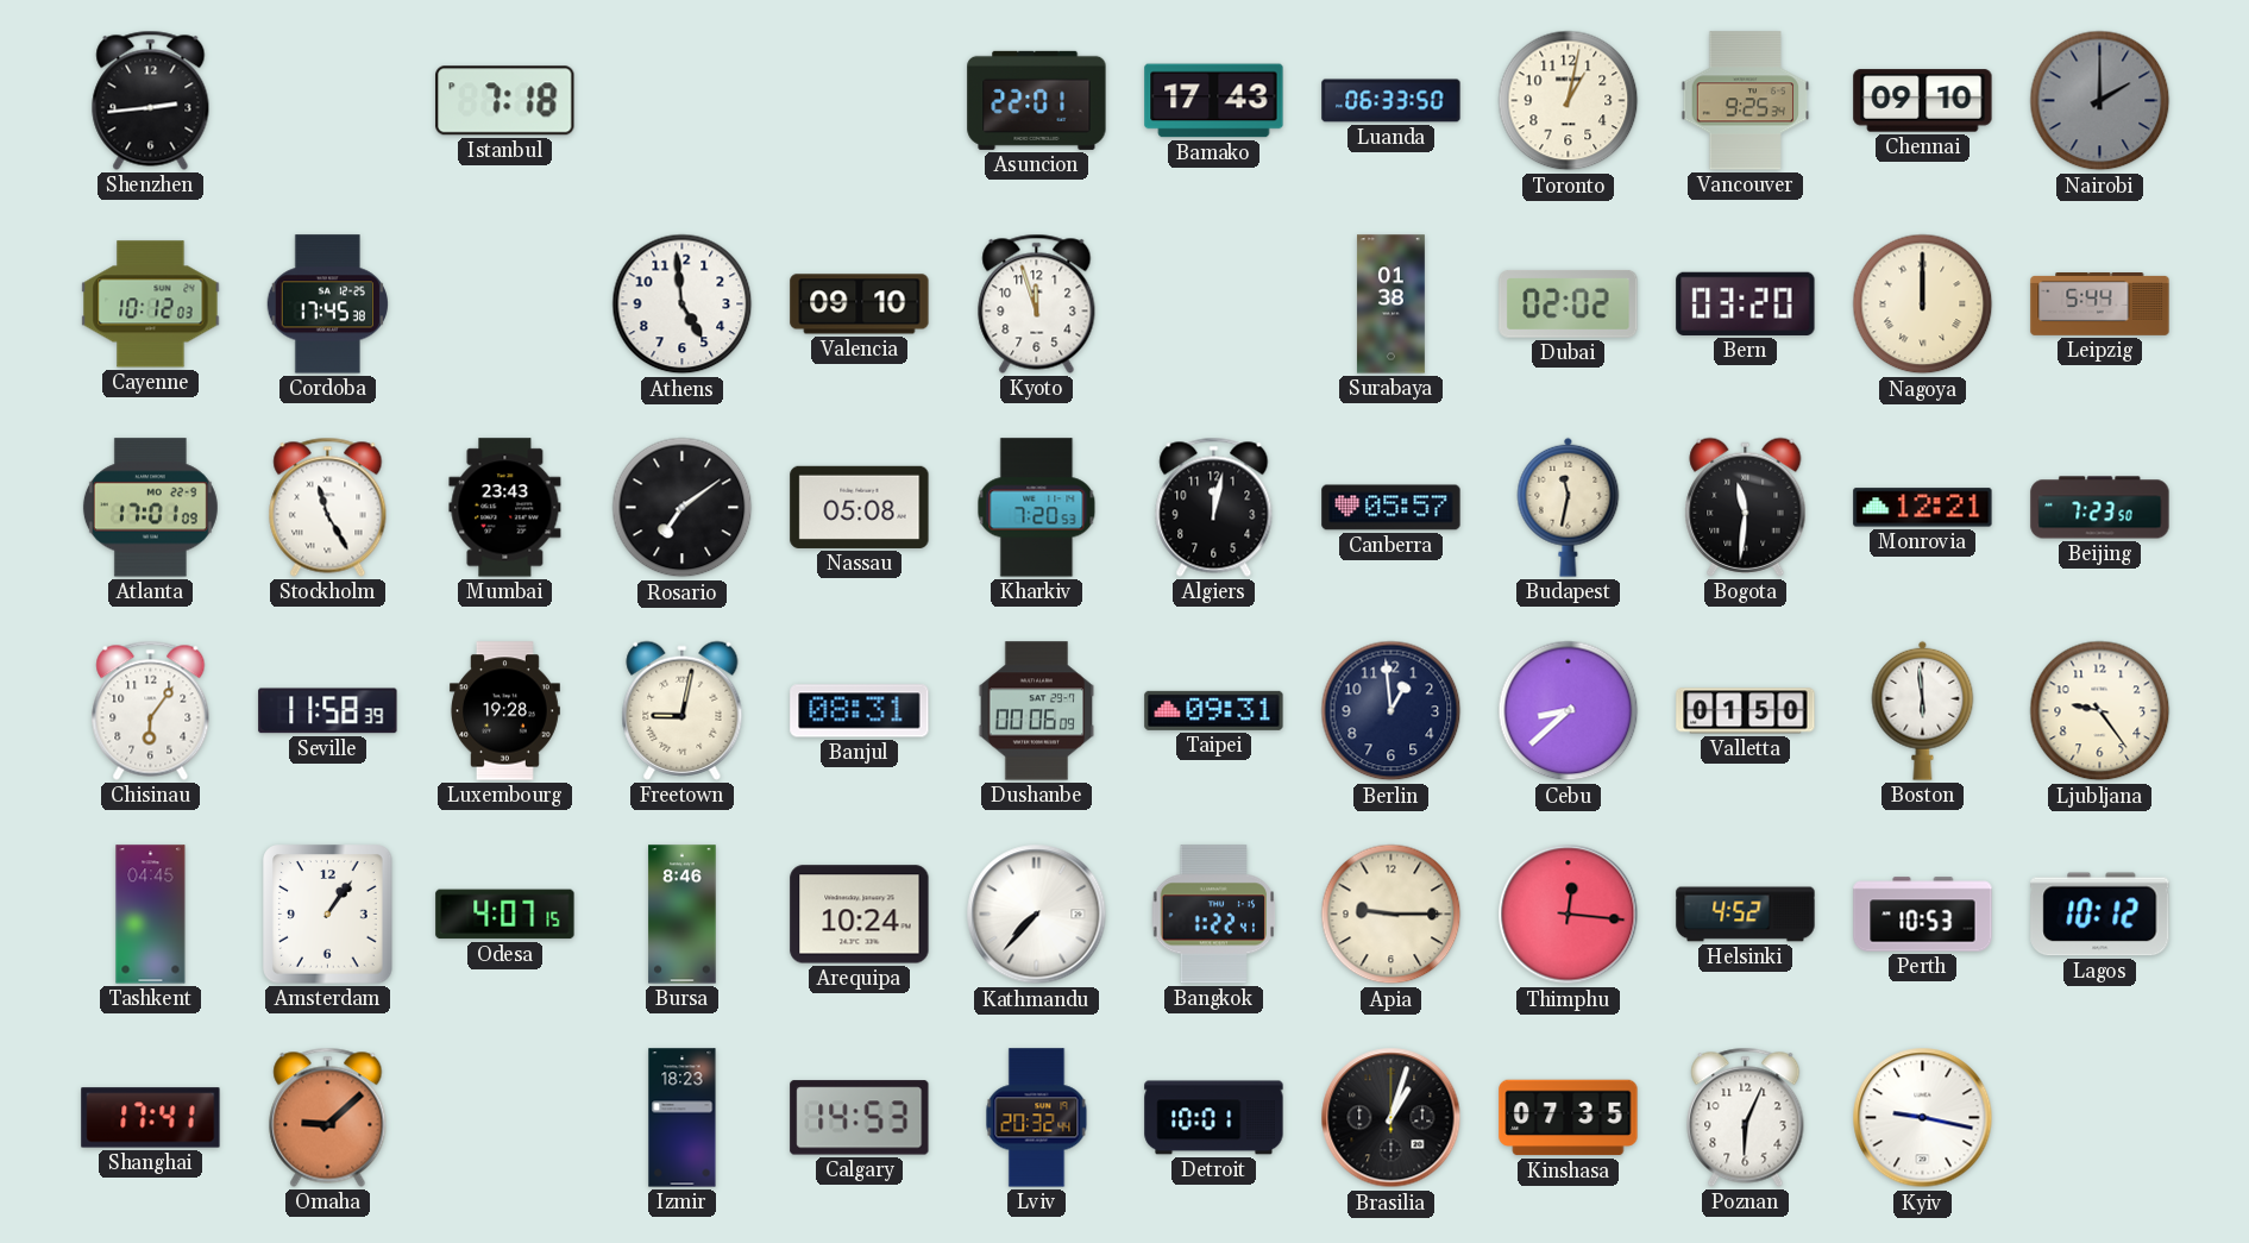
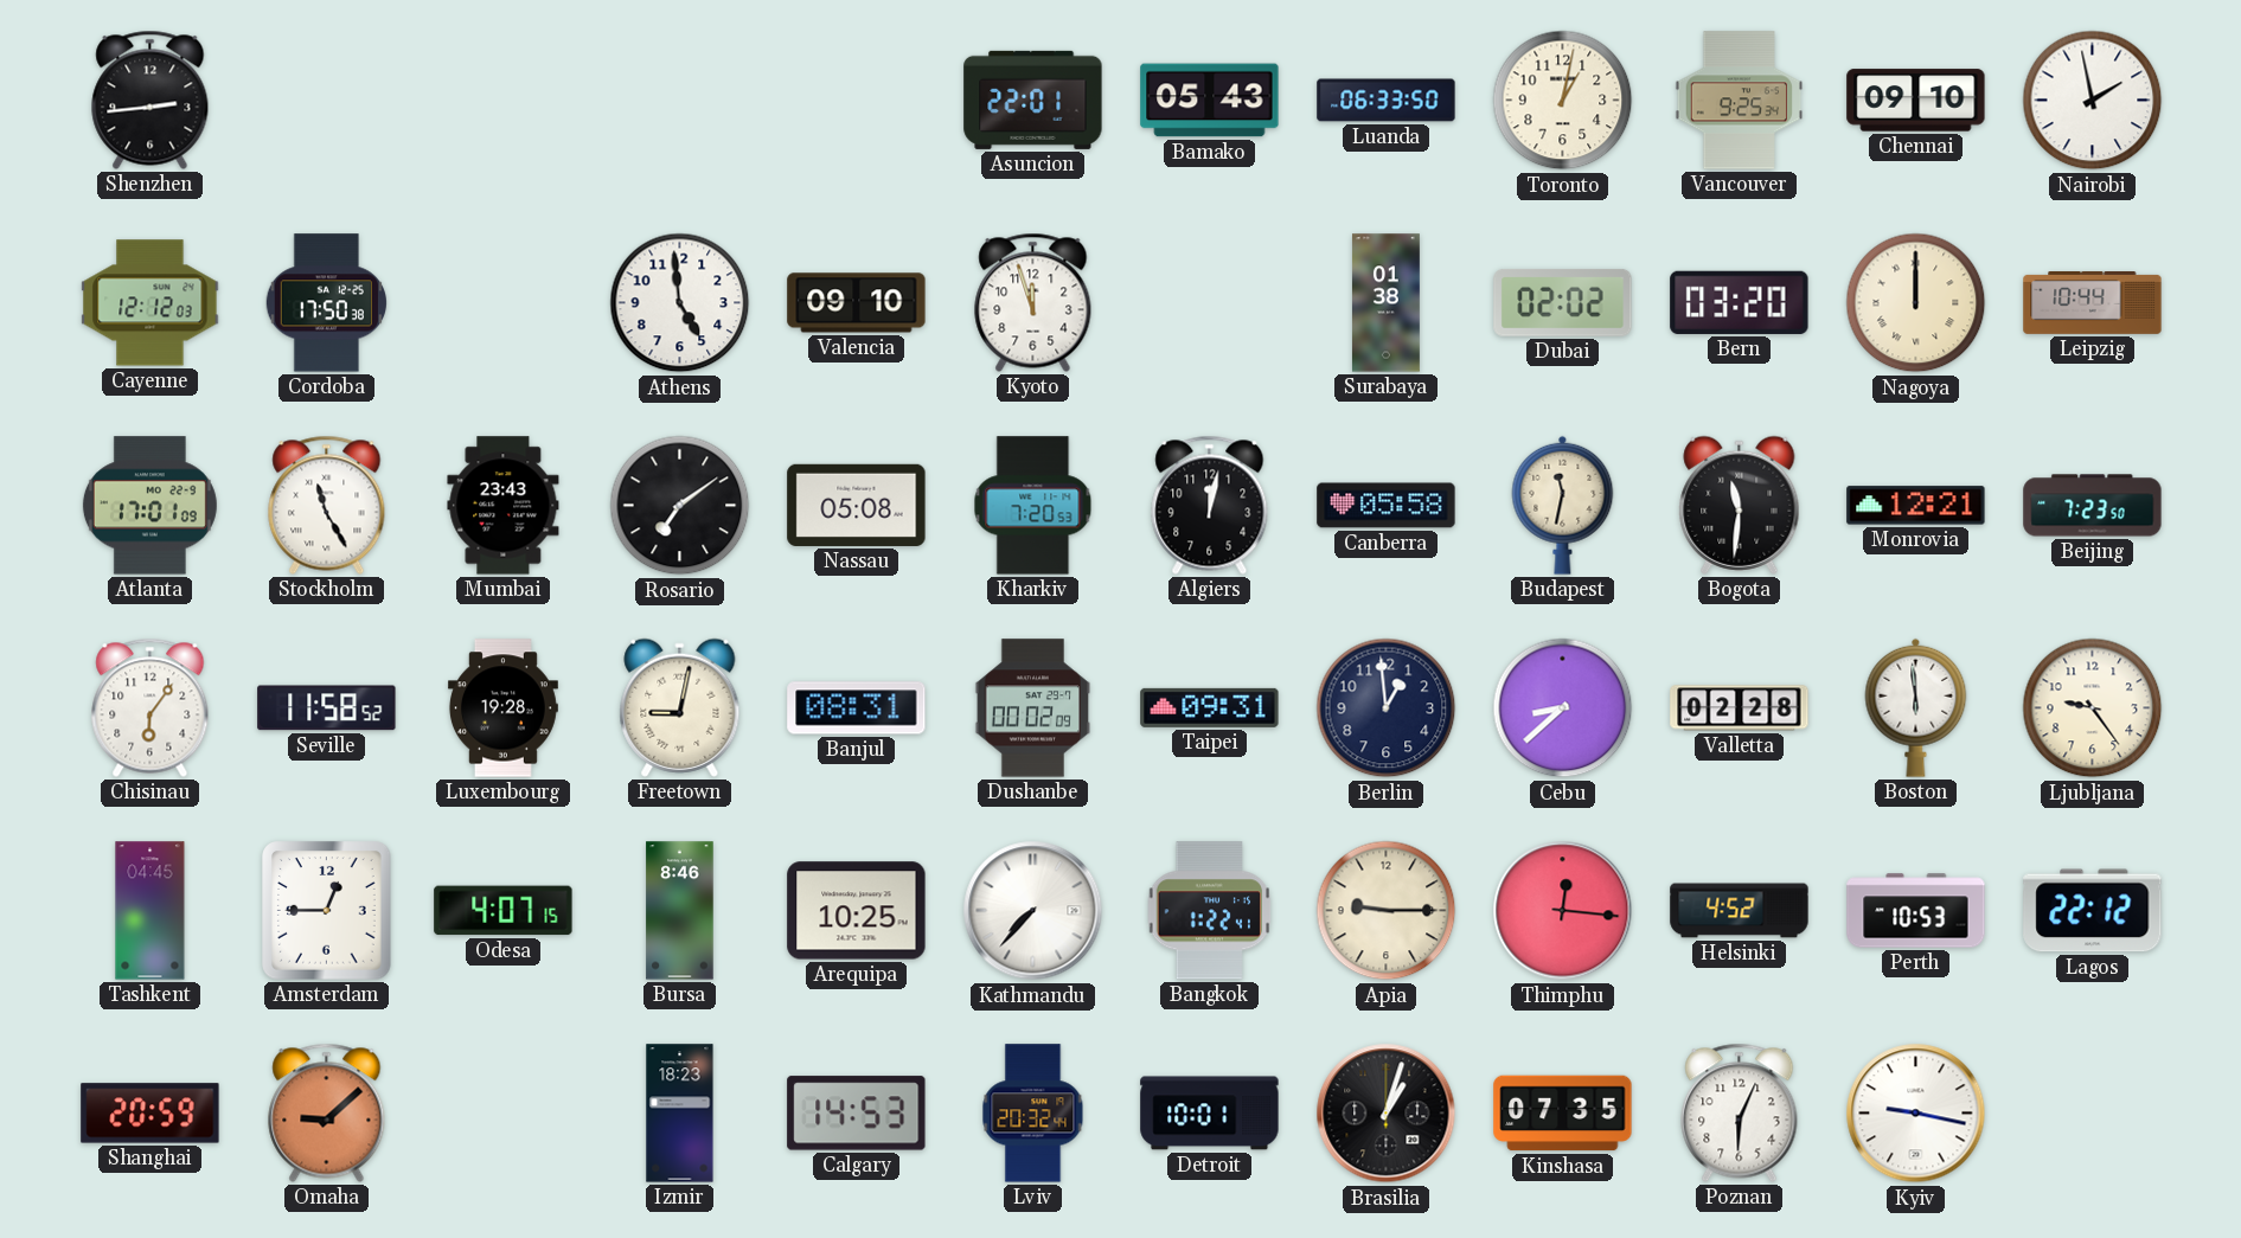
Istanbul: 7:18 -> none
Bamako: 17:43 -> 05:43
Nairobi: 2:00 -> 1:58
Nairobi dial: grey -> white
Cayenne: 10:12 -> 12:12
Cordoba: 17:45 -> 17:50
Leipzig: 5:44 -> 10:44
Canberra: 05:57 -> 05:58
Seville: 11:58:39 -> 11:58:52
Dushanbe: 00:06 -> 00:02
Valletta: 01:50 -> 02:28
Amsterdam: 1:06 -> 12:45
Arequipa: 10:24 -> 10:25
Lagos: 10:12 -> 22:12
Shanghai: 17:41 -> 20:59
